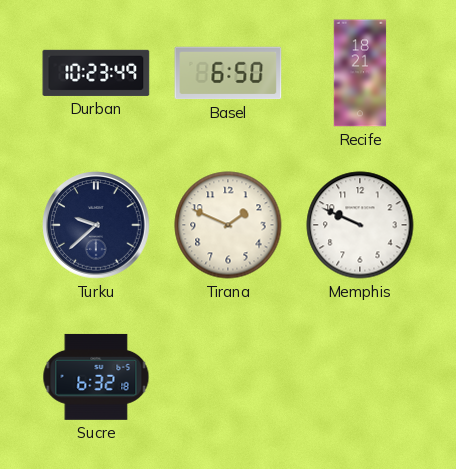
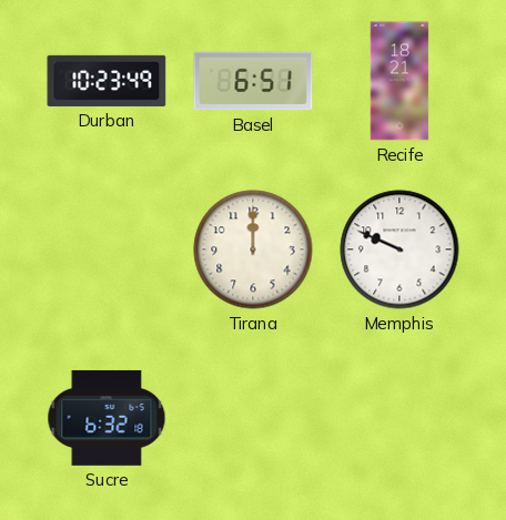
Basel: 6:50 -> 6:51
Turku: 9:38 -> none
Tirana: 1:49 -> 12:00
